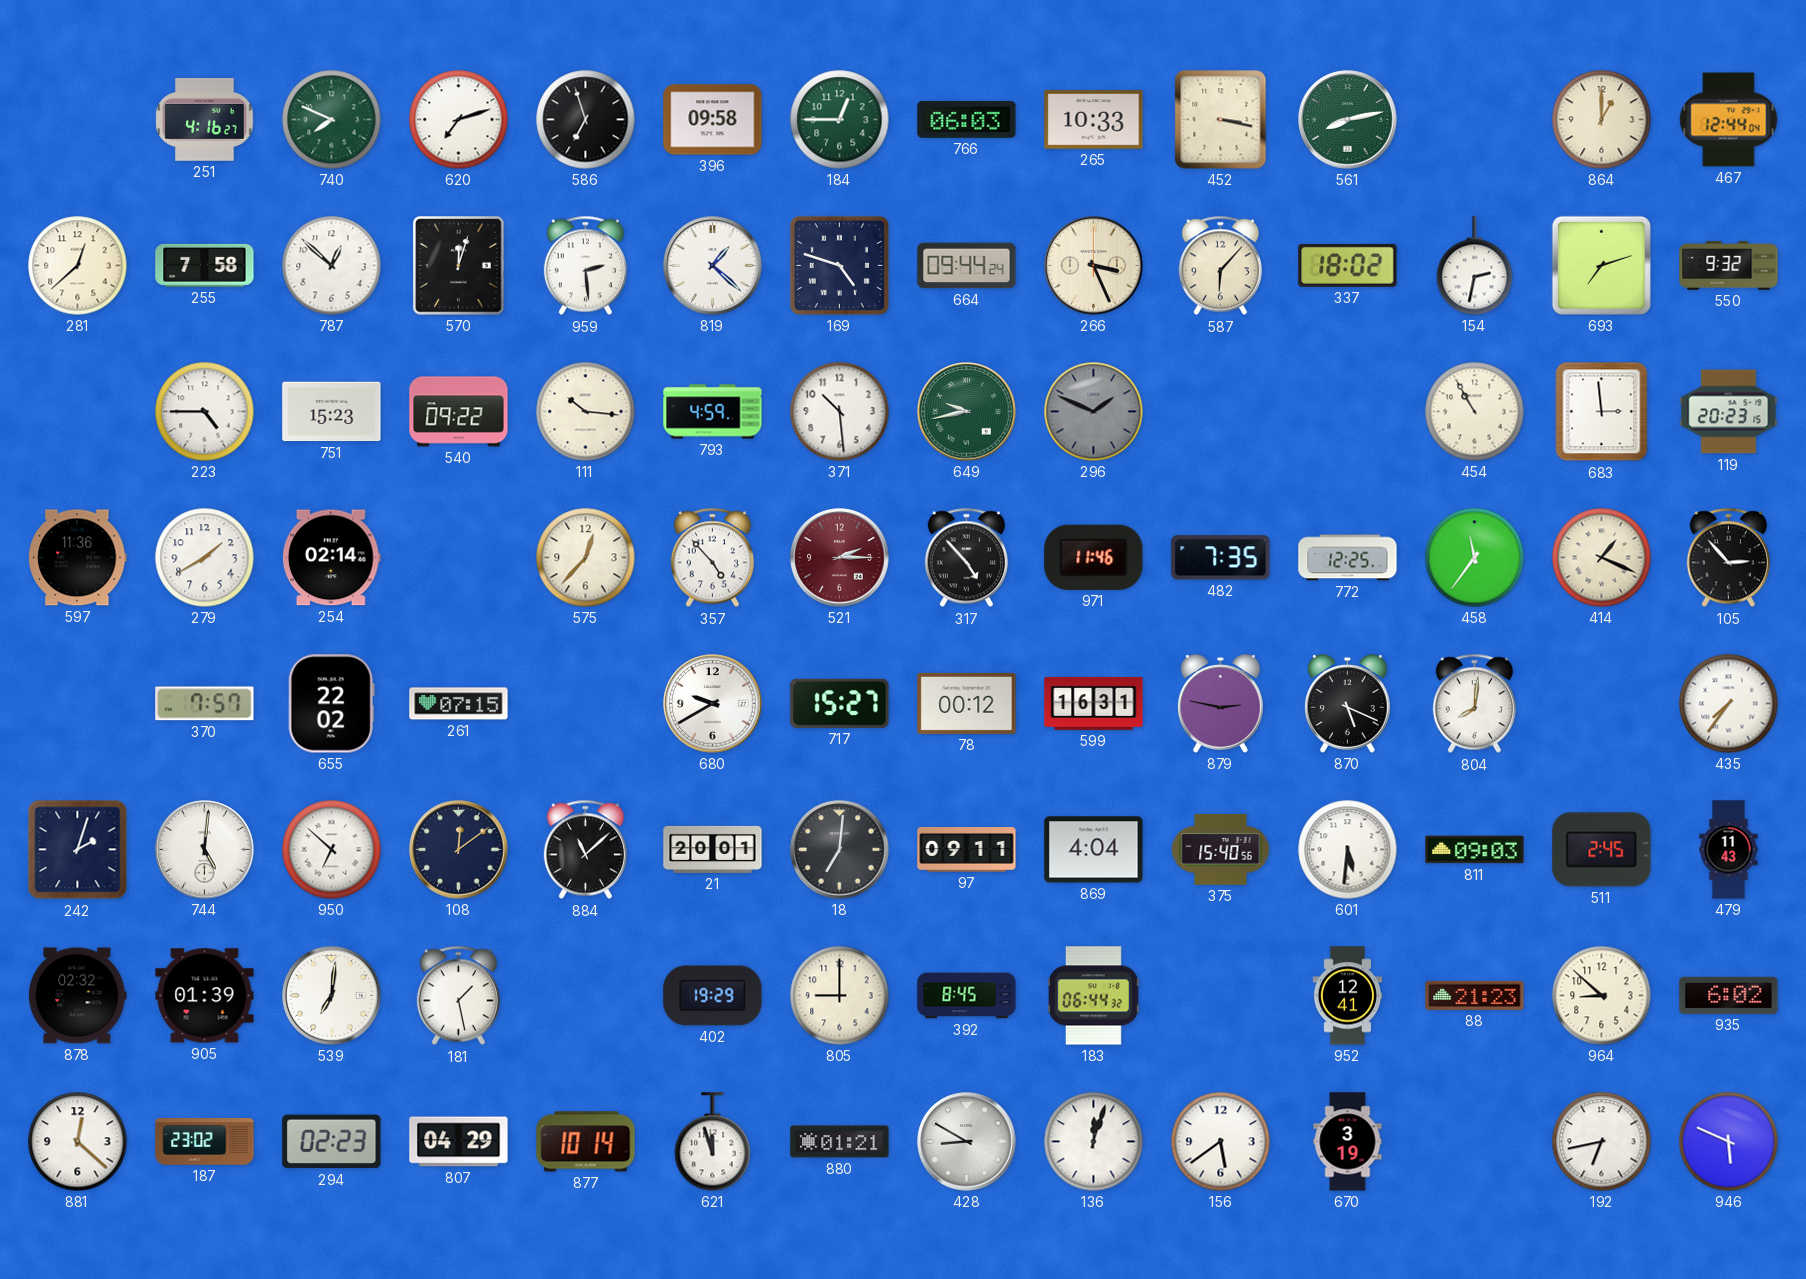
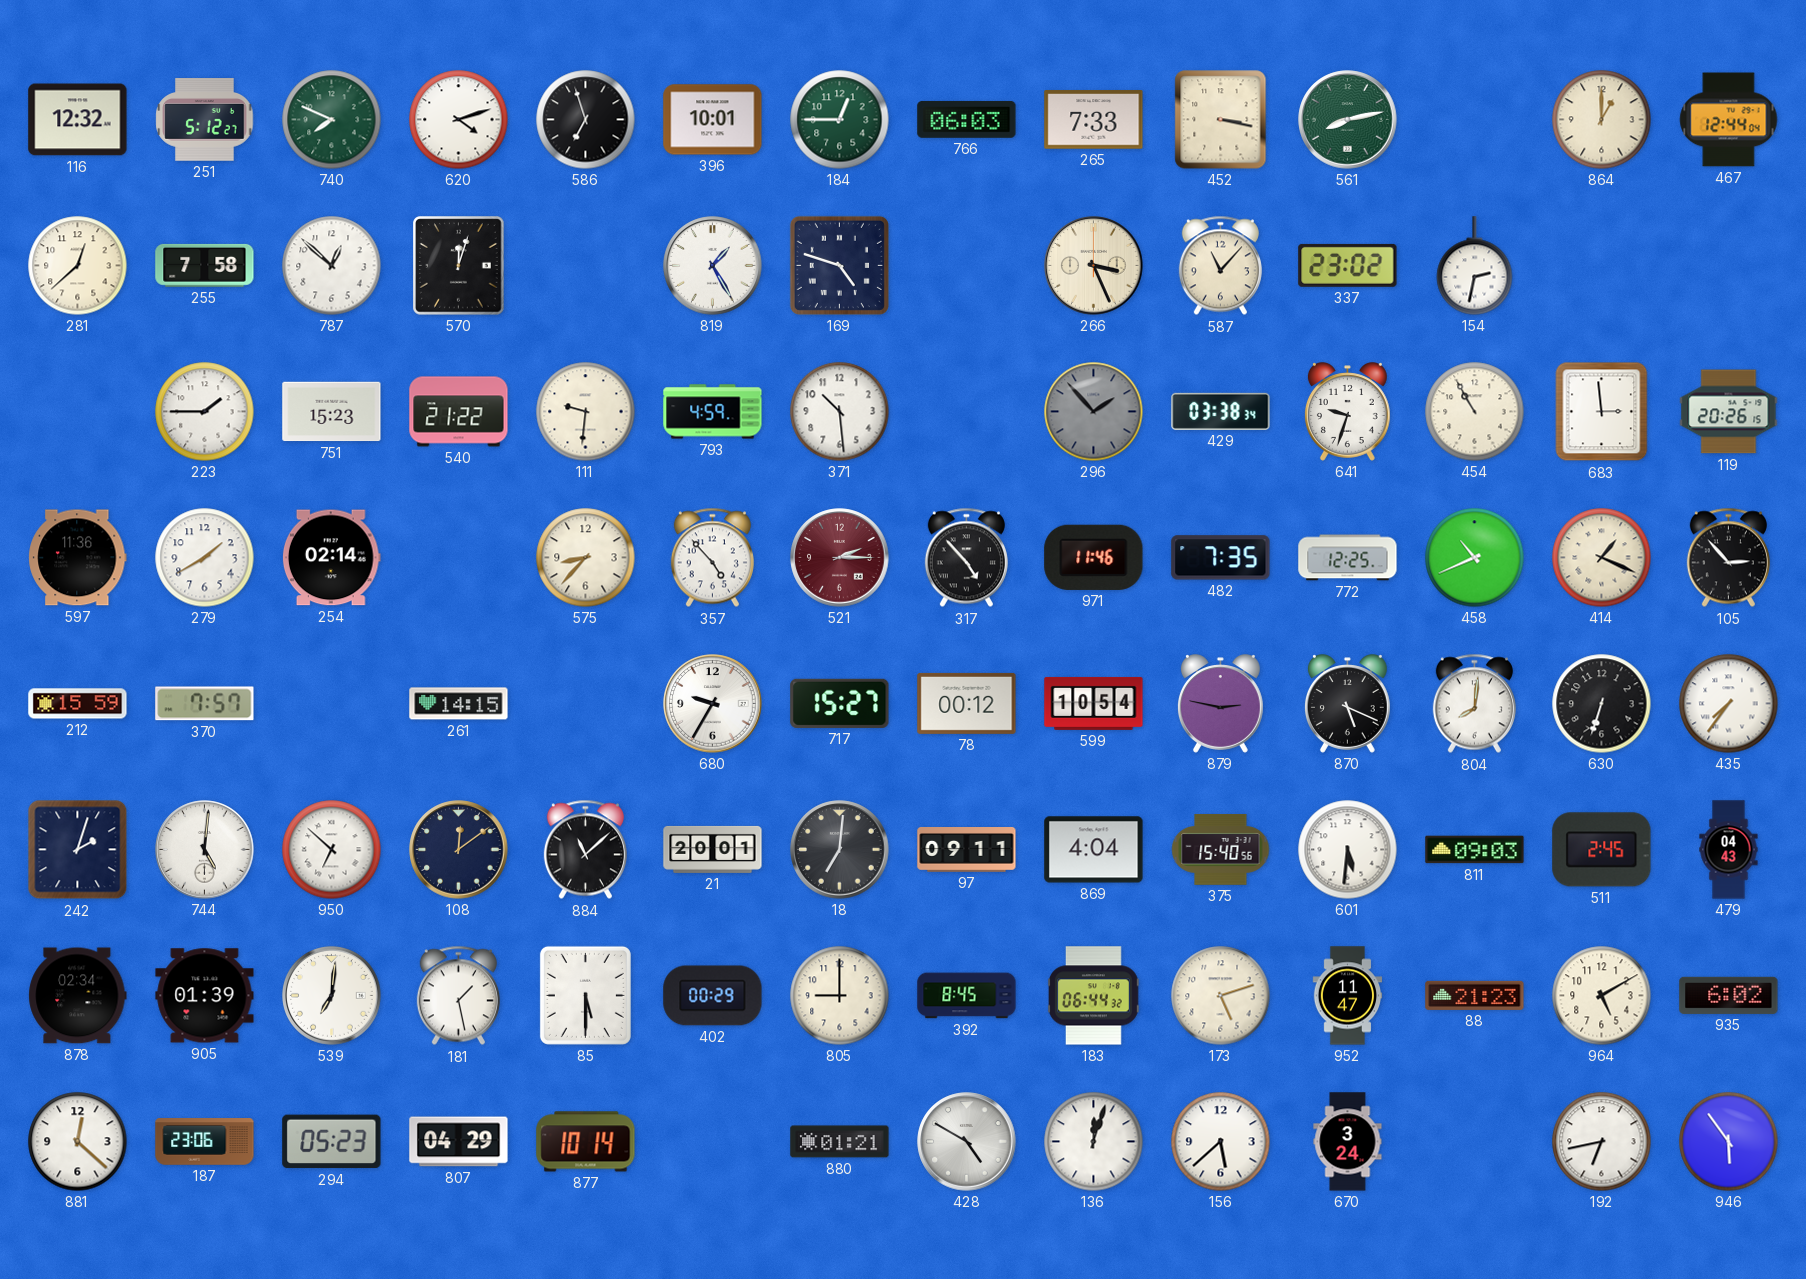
116: none -> 12:32
251: 4:16 -> 5:12
620: 7:12 -> 4:12
396: 09:58 -> 10:01
265: 10:33 -> 7:33
959: 2:29 -> none
819: 1:22 -> 1:25
664: 09:44 -> none
587: 6:07 -> 11:07
337: 18:02 -> 23:02
693: 7:12 -> none
550: 9:32 -> none
223: 4:45 -> 1:45
540: 09:22 -> 21:22
111: 10:16 -> 9:31
649: 9:43 -> none
296: 1:49 -> 1:53
429: none -> 03:38
641: none -> 9:33
119: 20:23 -> 20:26
575: 12:37 -> 8:37
458: 11:36 -> 10:41
212: none -> 15:59
655: 22:02 -> none
261: 07:15 -> 14:15
680: 9:40 -> 9:35
599: 16:31 -> 10:54
630: none -> 6:33
479: 11:43 -> 04:43
878: 02:32 -> 02:34
85: none -> 5:30
402: 19:29 -> 00:29
173: none -> 5:12
952: 12:41 -> 11:47
964: 8:52 -> 5:10
187: 23:02 -> 23:06
294: 02:23 -> 05:23
621: 11:57 -> none
428: 8:50 -> 4:50
156: 5:39 -> 5:38
670: 3:19 -> 3:24
946: 5:49 -> 5:54
